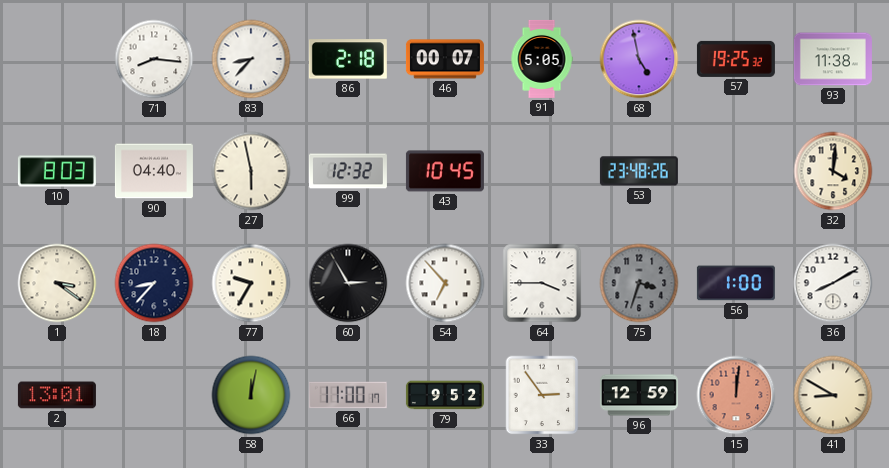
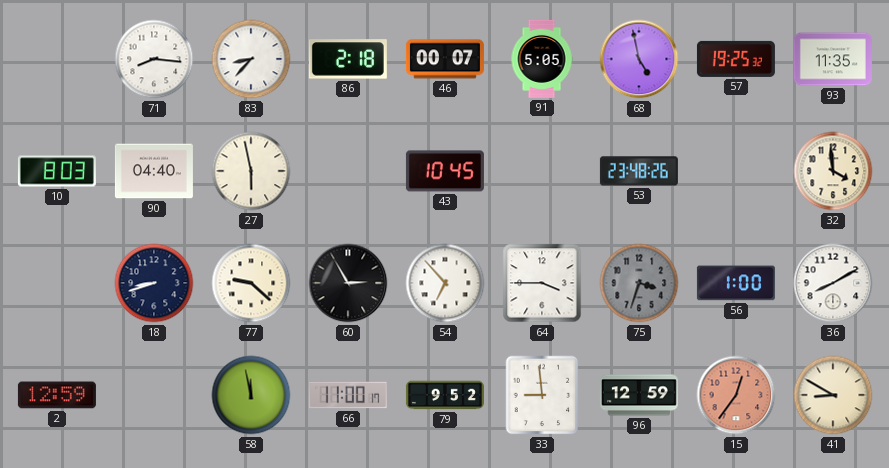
93: 11:38 -> 11:35
99: 12:32 -> none
32: 4:01 -> 3:59
1: 3:21 -> none
18: 8:37 -> 8:42
77: 9:35 -> 9:22
2: 13:01 -> 12:59
58: 12:02 -> 11:58
33: 2:54 -> 8:59
15: 12:01 -> 12:36
